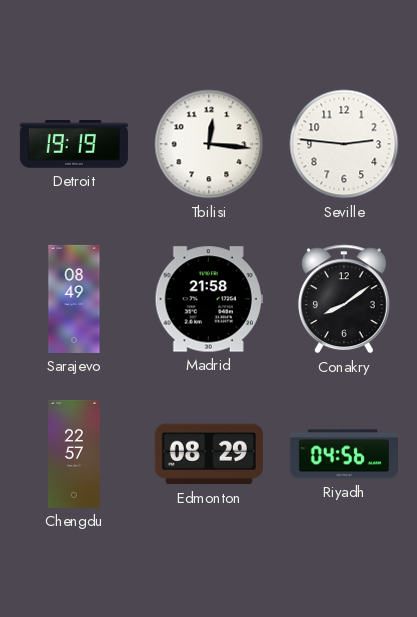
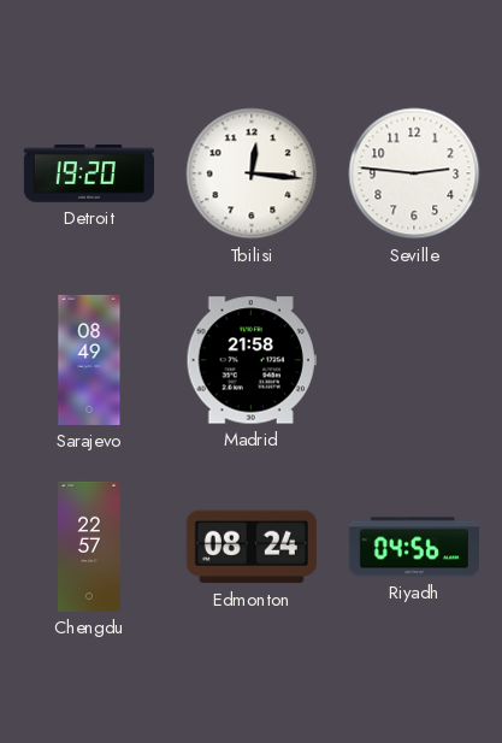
Detroit: 19:19 -> 19:20
Conakry: 8:09 -> none
Edmonton: 08:29 -> 08:24
